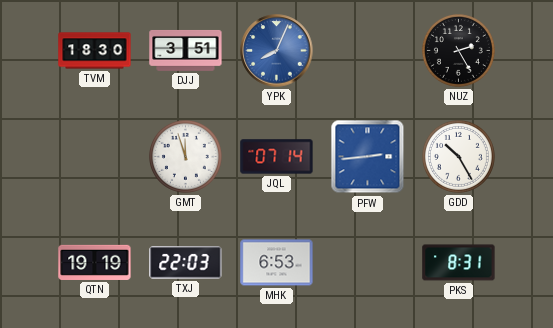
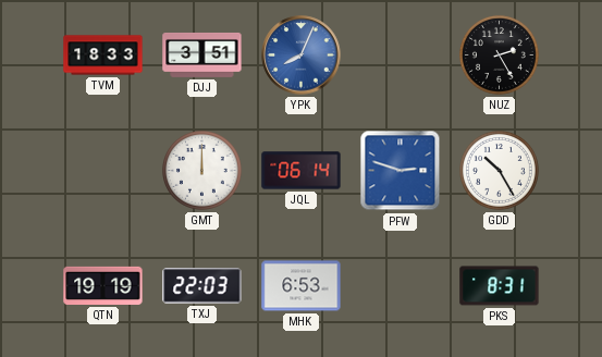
TVM: 18:30 -> 18:33
GMT: 11:57 -> 12:00
JQL: 07:14 -> 06:14
PFW: 2:44 -> 2:48
